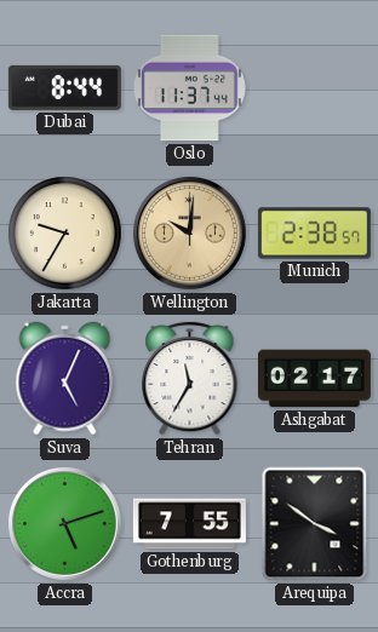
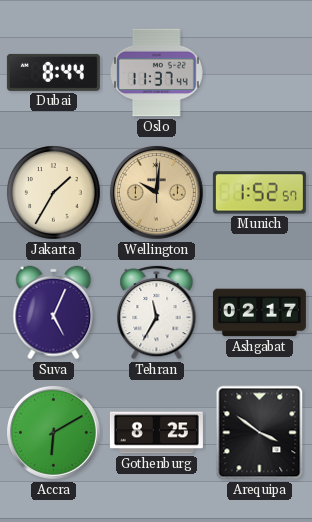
Jakarta: 9:35 -> 1:35
Munich: 2:38 -> 1:52
Accra: 5:12 -> 6:10
Gothenburg: 7:55 -> 8:25
